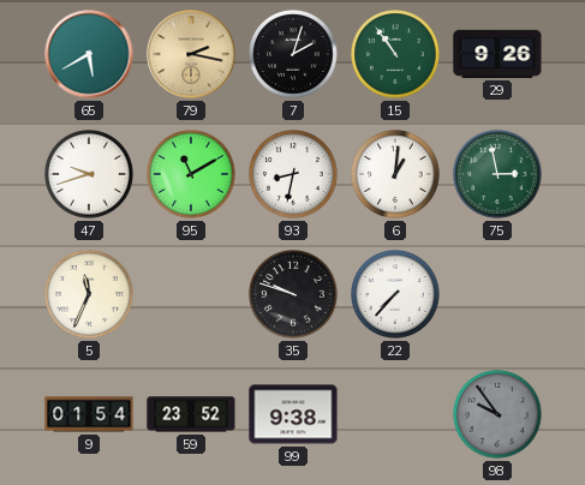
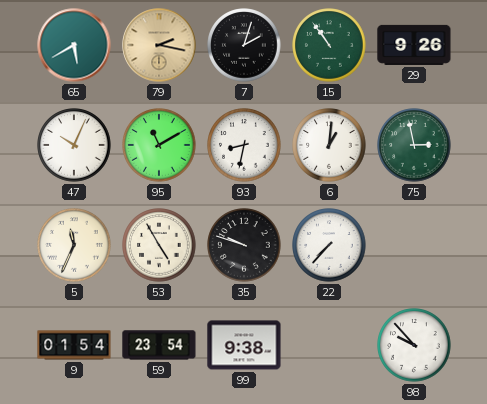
47: 9:42 -> 10:04
53: none -> 4:55
59: 23:52 -> 23:54
98: 9:54 -> 9:53
98 dial: grey -> white
